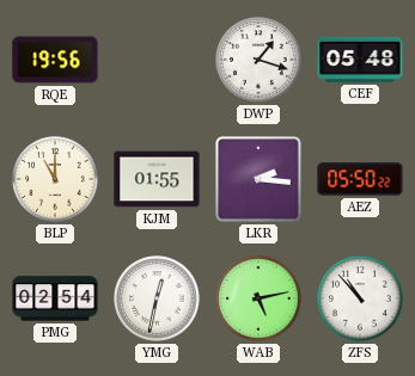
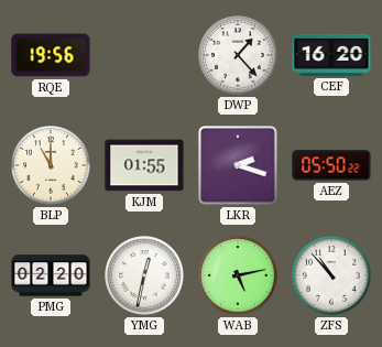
DWP: 1:18 -> 1:23
CEF: 05:48 -> 16:20
LKR: 2:16 -> 2:18
PMG: 02:54 -> 02:20
